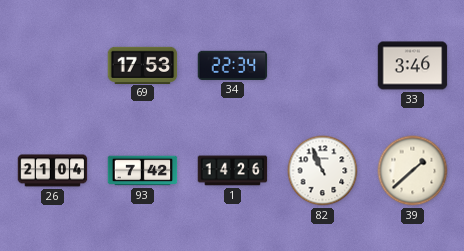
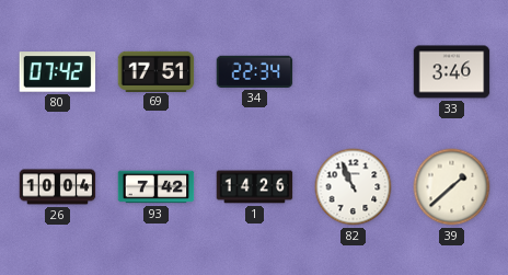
80: none -> 07:42
69: 17:53 -> 17:51
26: 21:04 -> 10:04
